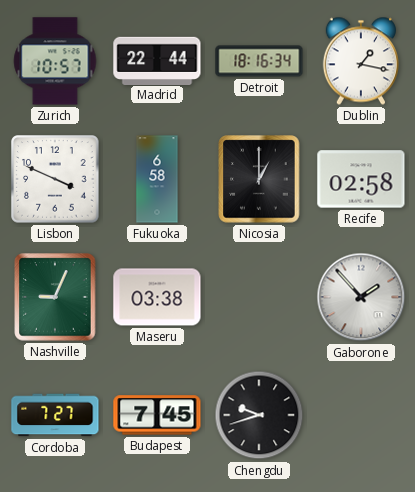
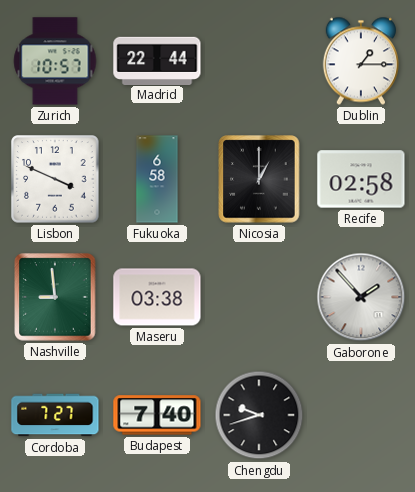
Detroit: 18:16 -> none
Dublin: 1:17 -> 1:15
Nashville: 9:04 -> 8:59
Budapest: 7:45 -> 7:40
